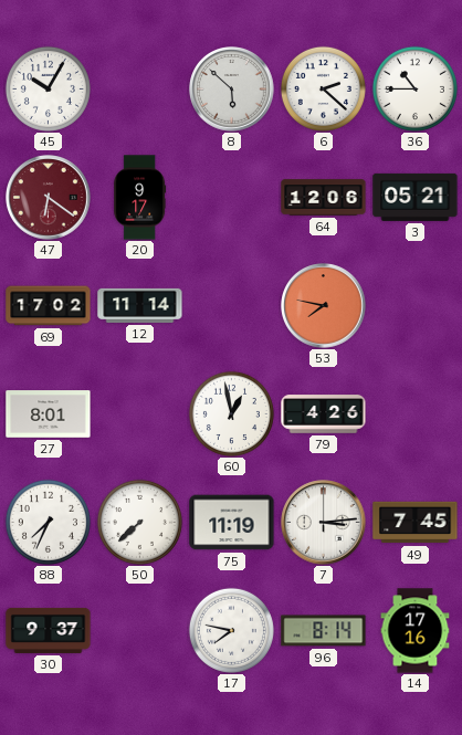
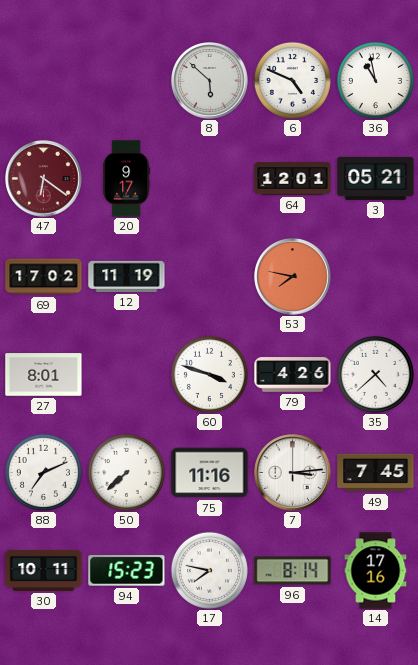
45: 10:05 -> none
6: 2:22 -> 4:49
36: 10:45 -> 10:58
64: 12:06 -> 12:01
12: 11:14 -> 11:19
60: 12:58 -> 3:48
35: none -> 4:38
88: 7:34 -> 7:11
75: 11:19 -> 11:16
30: 9:37 -> 10:11
94: none -> 15:23
